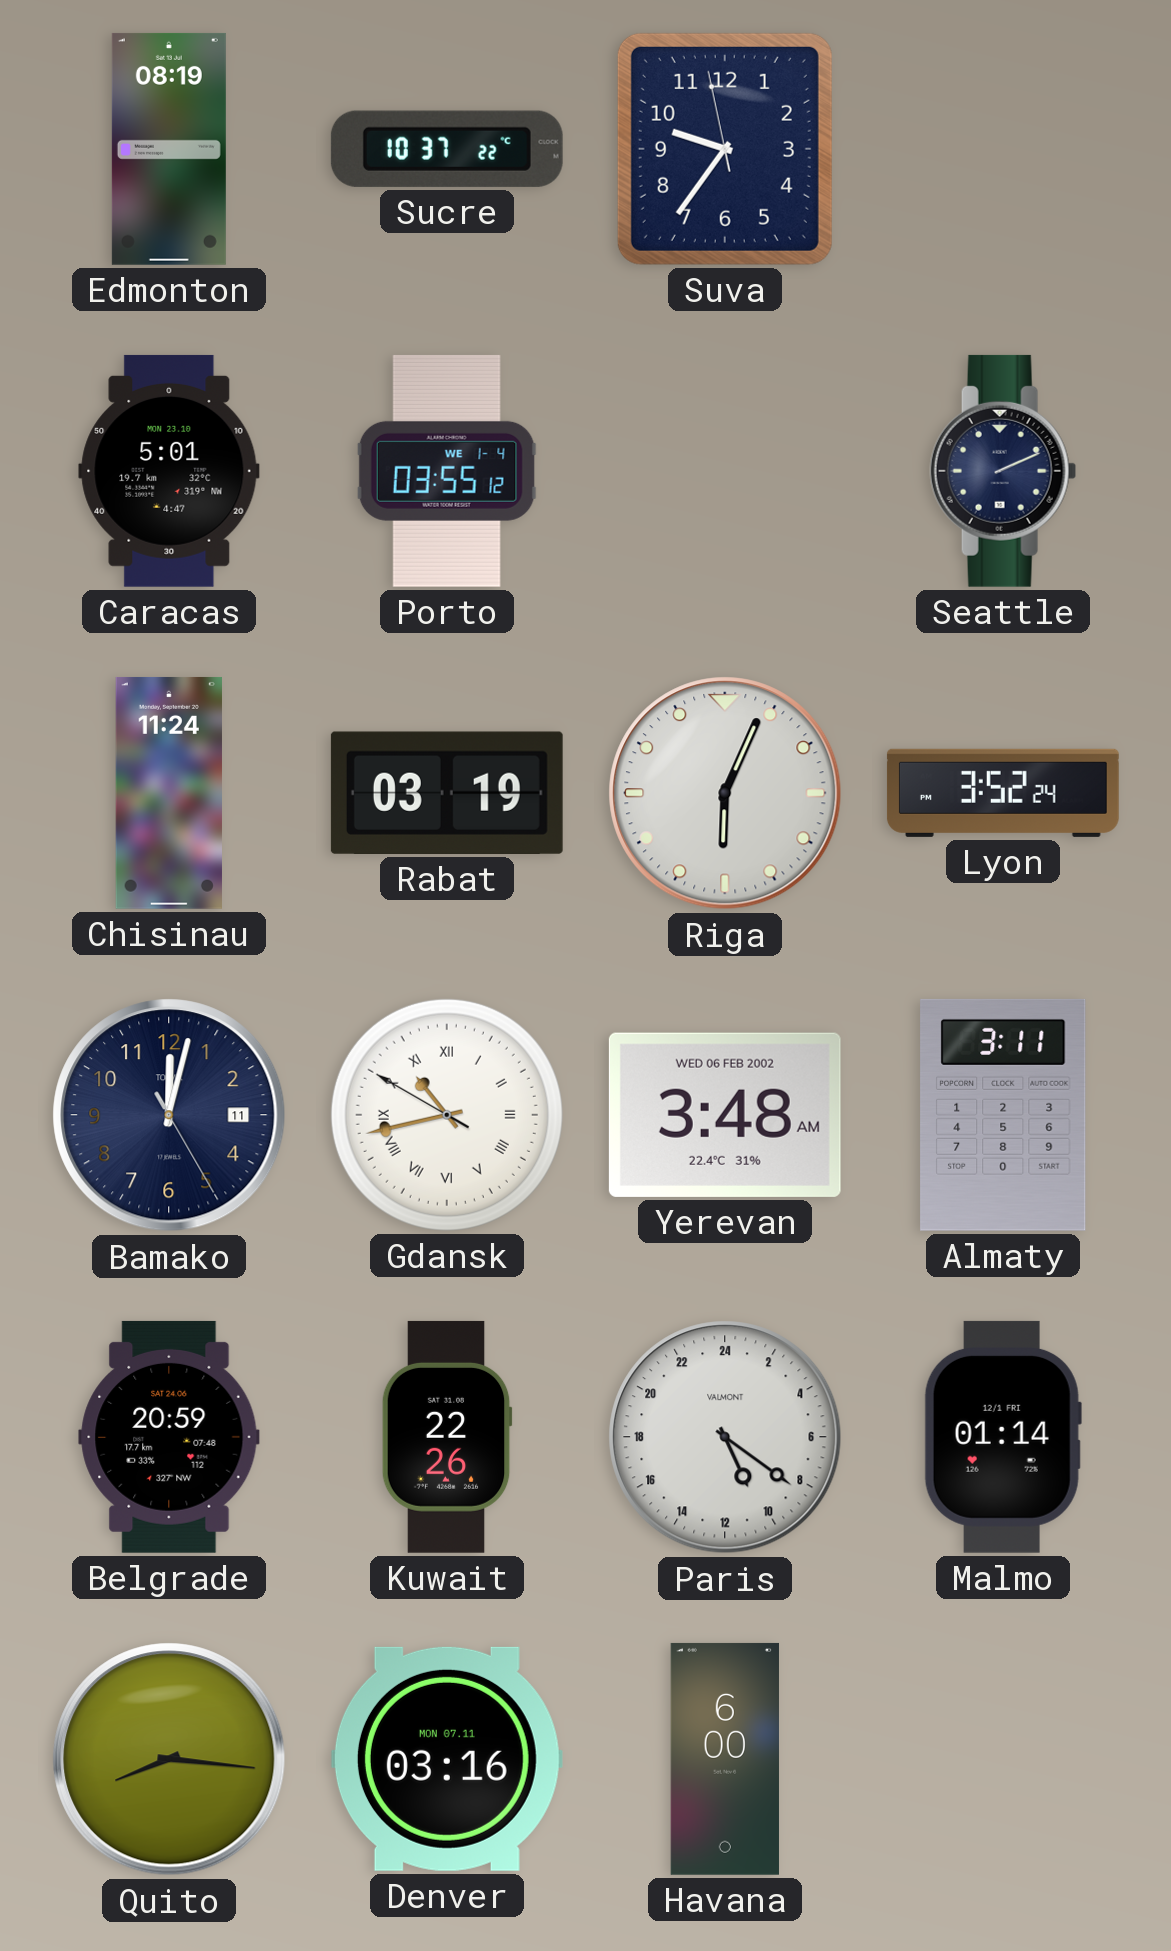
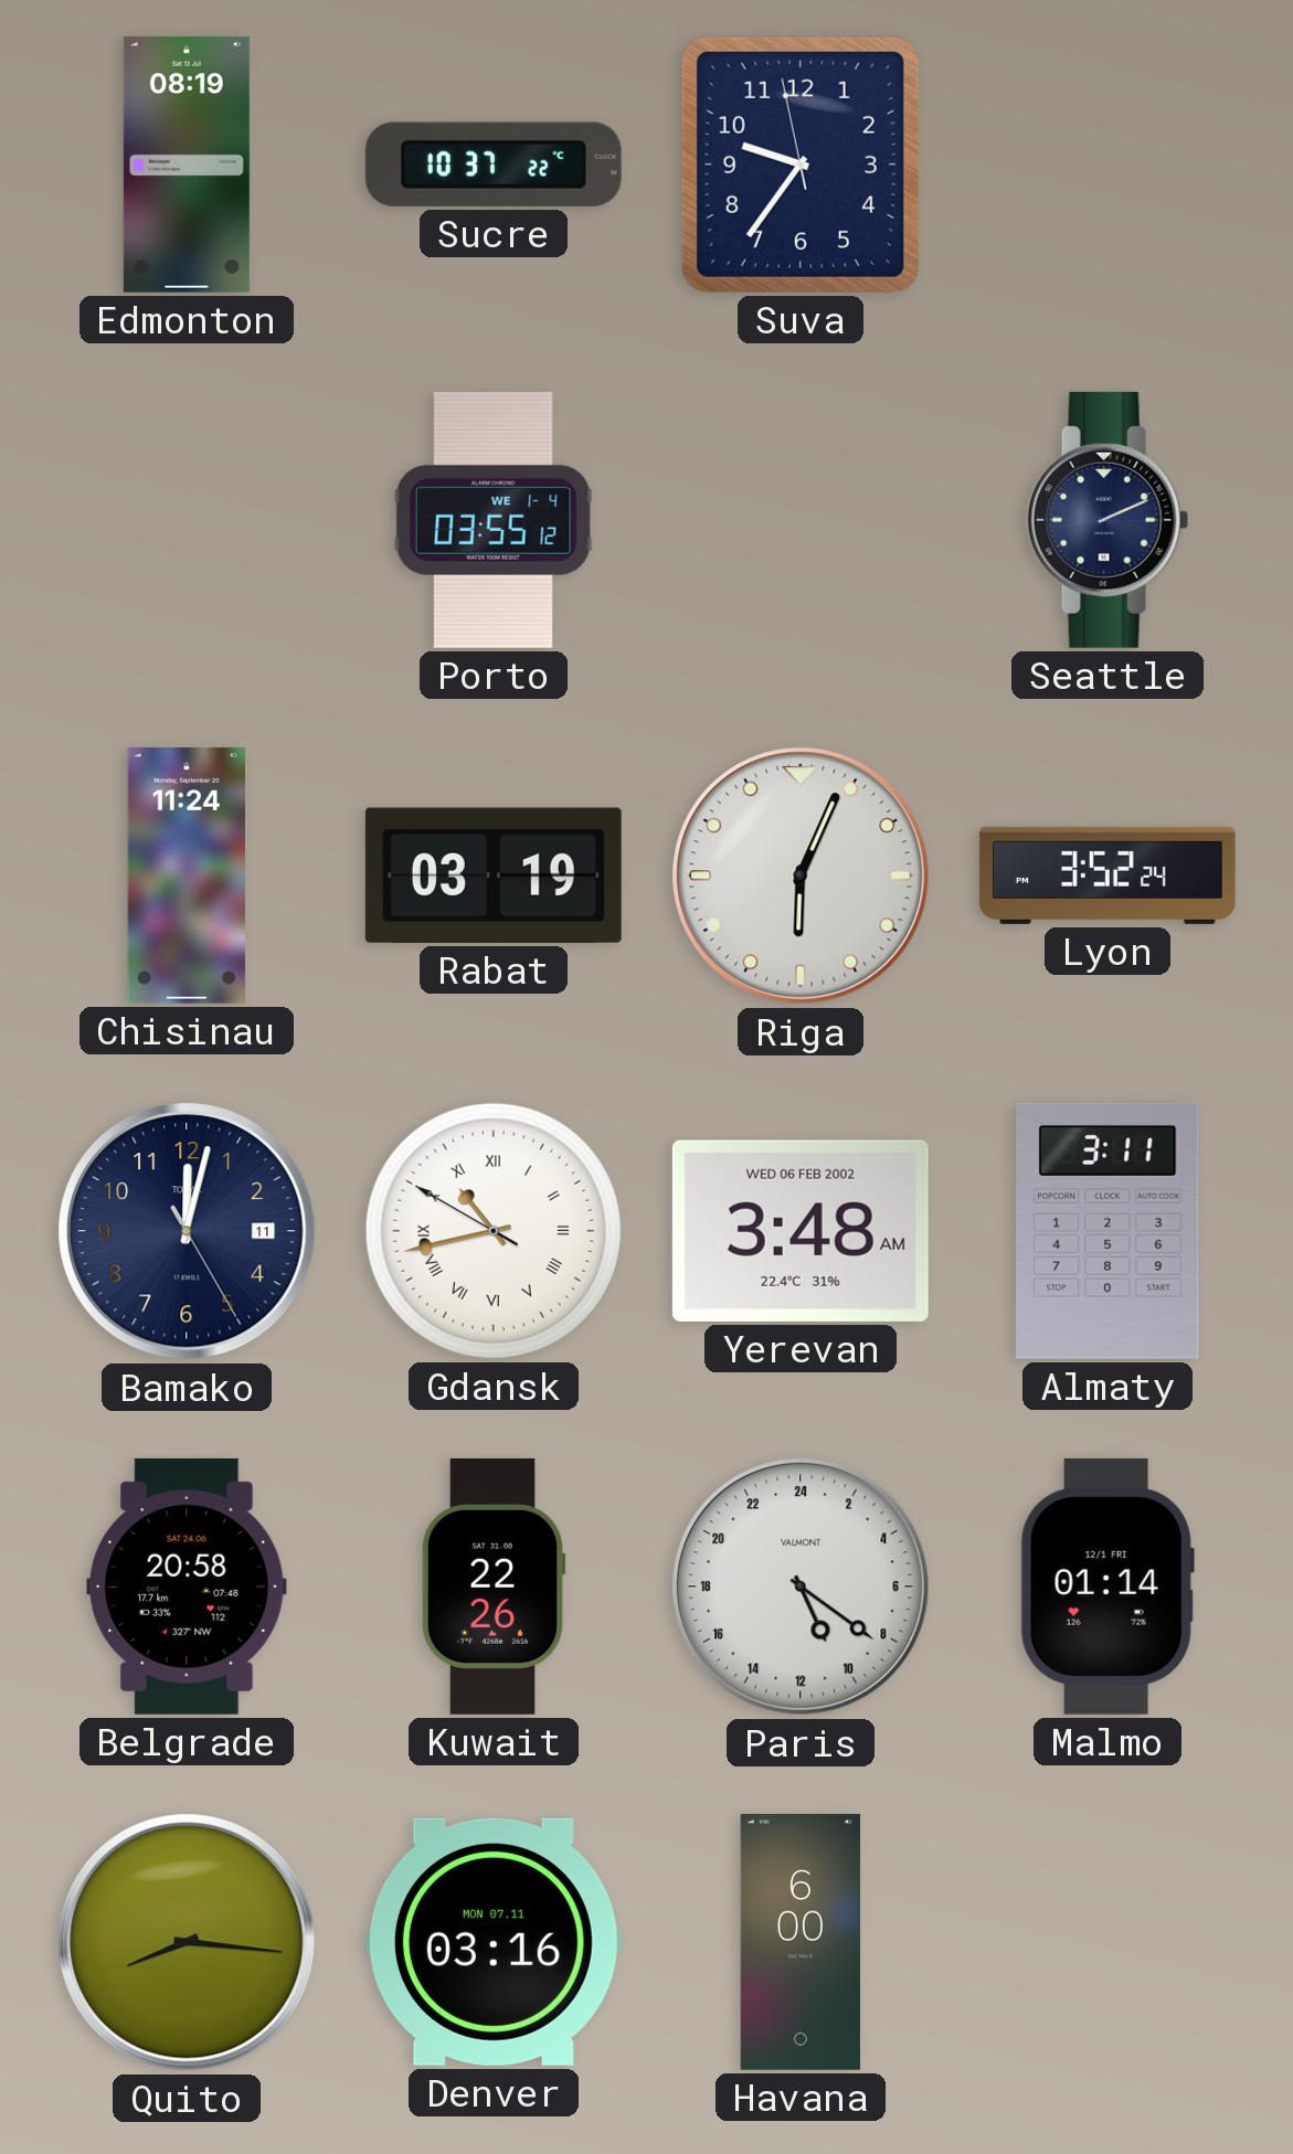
Caracas: 5:01 -> none
Belgrade: 20:59 -> 20:58
